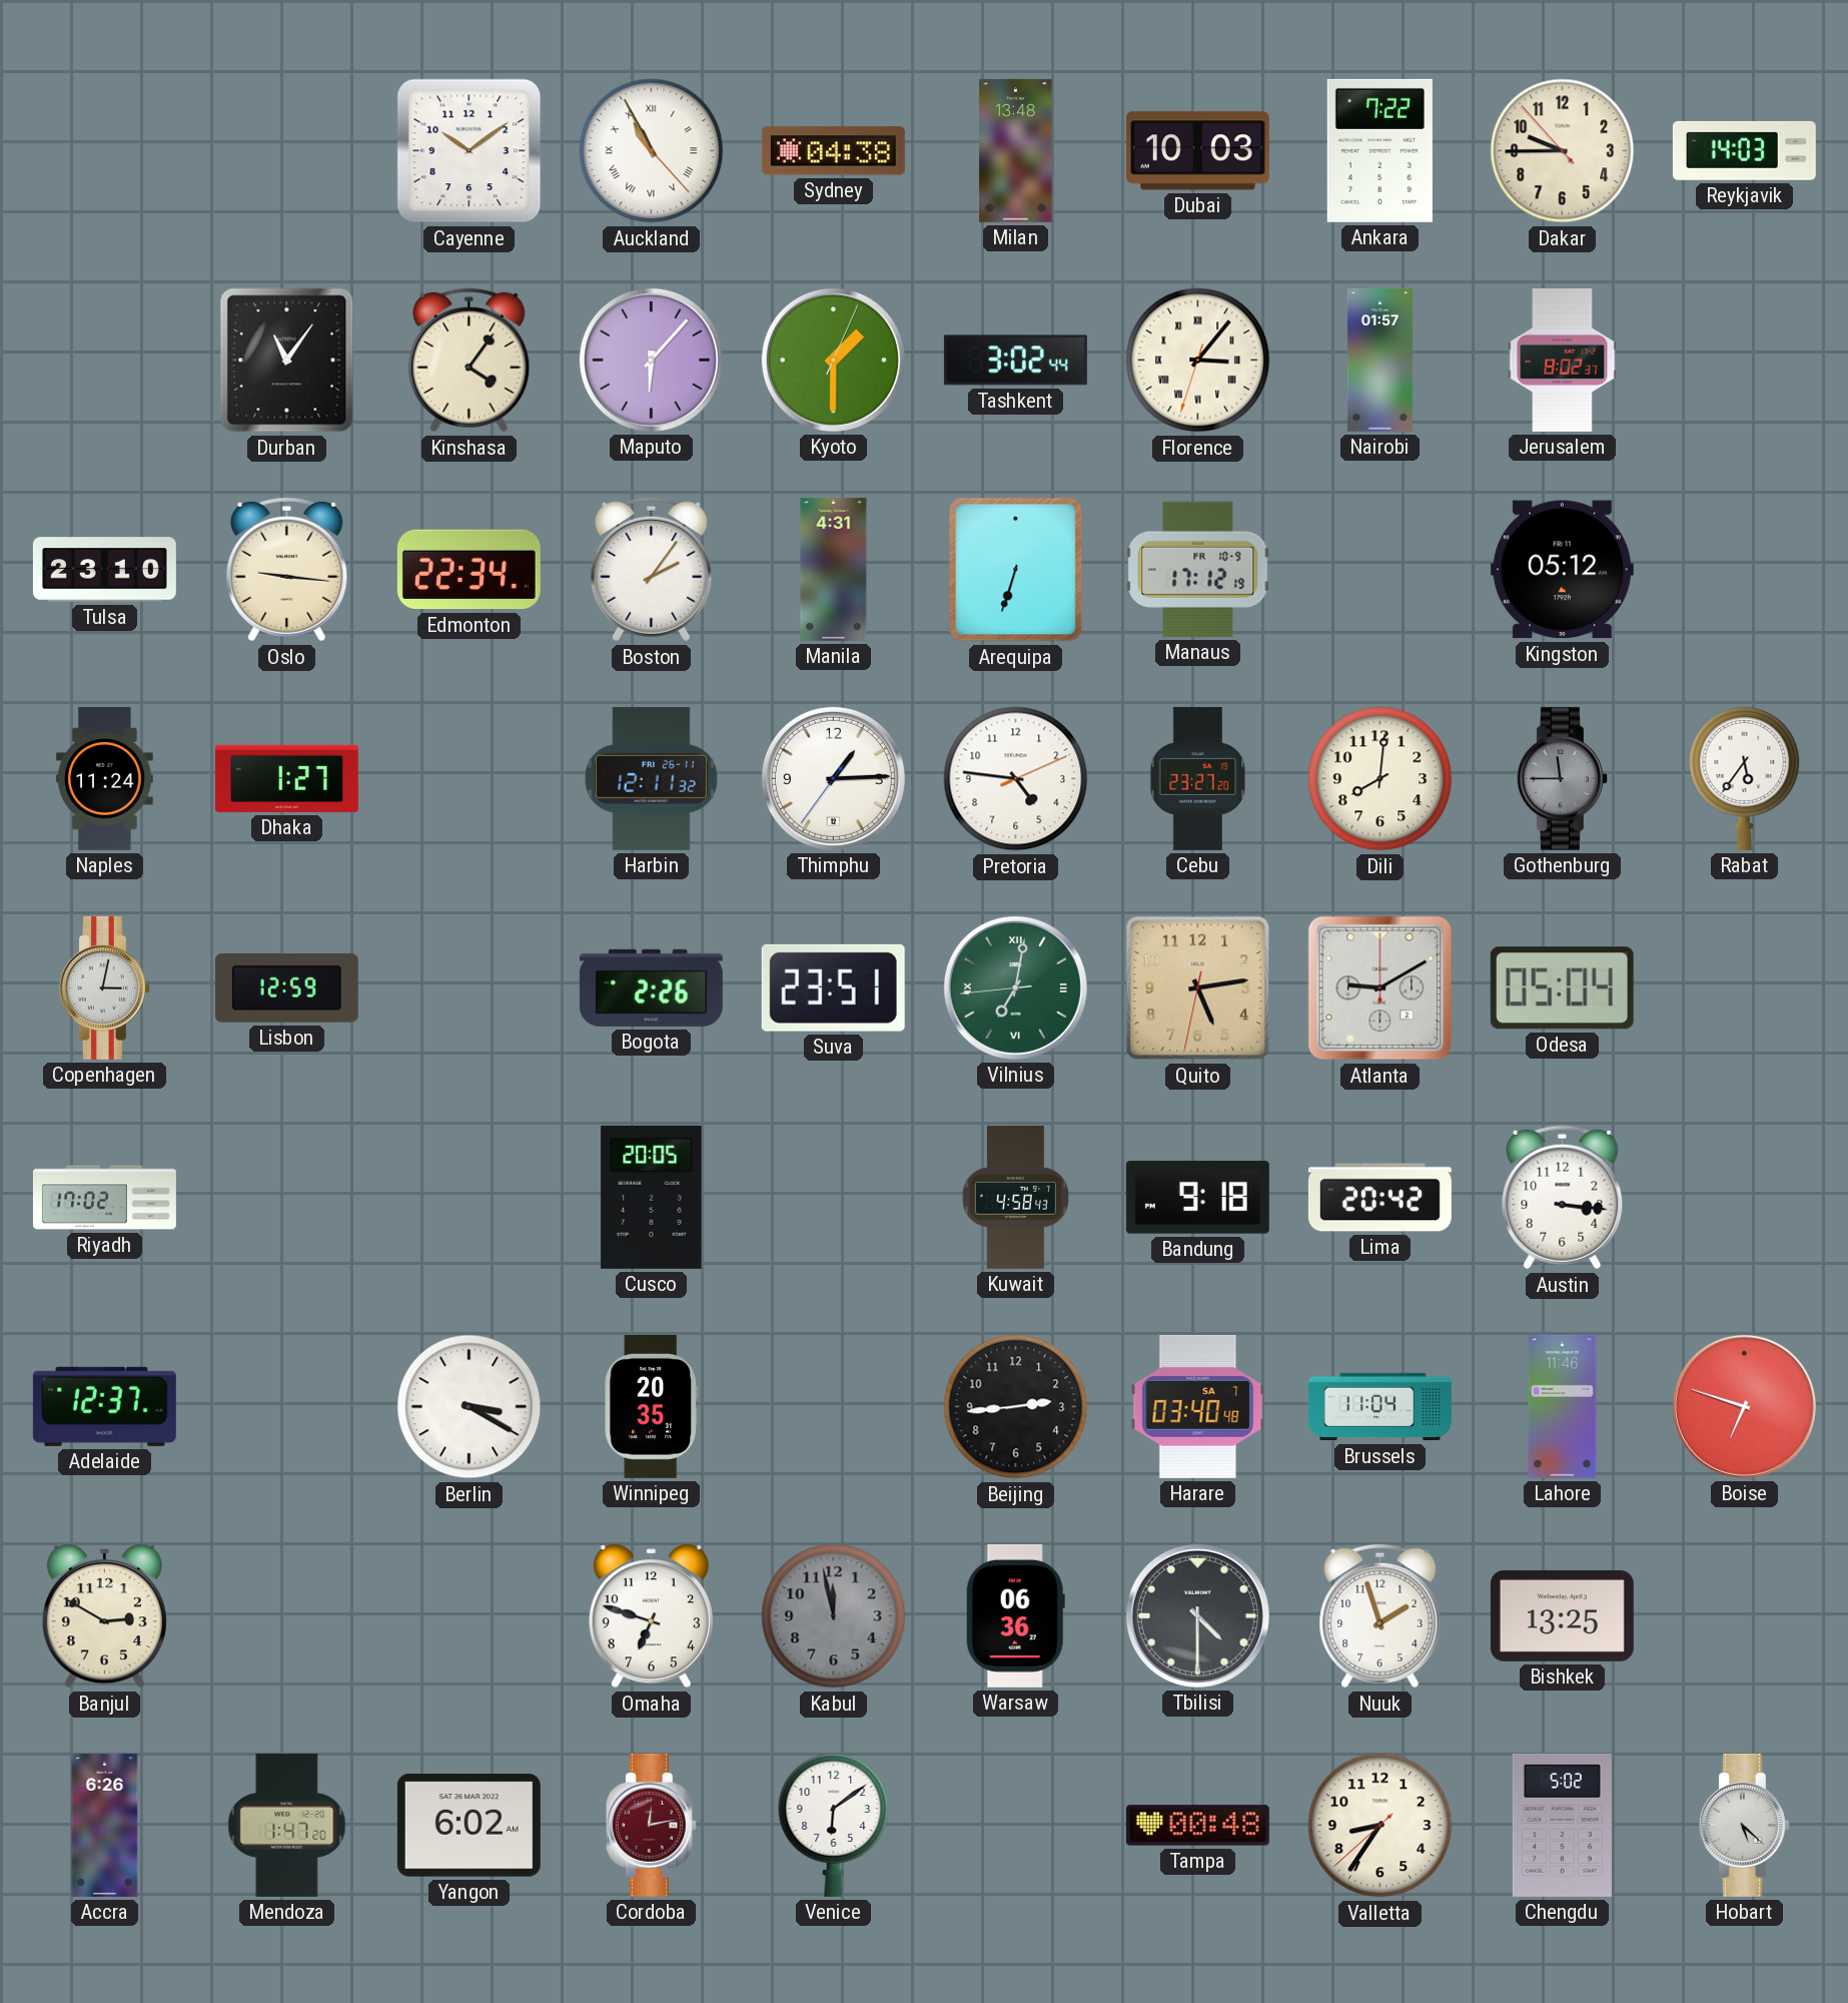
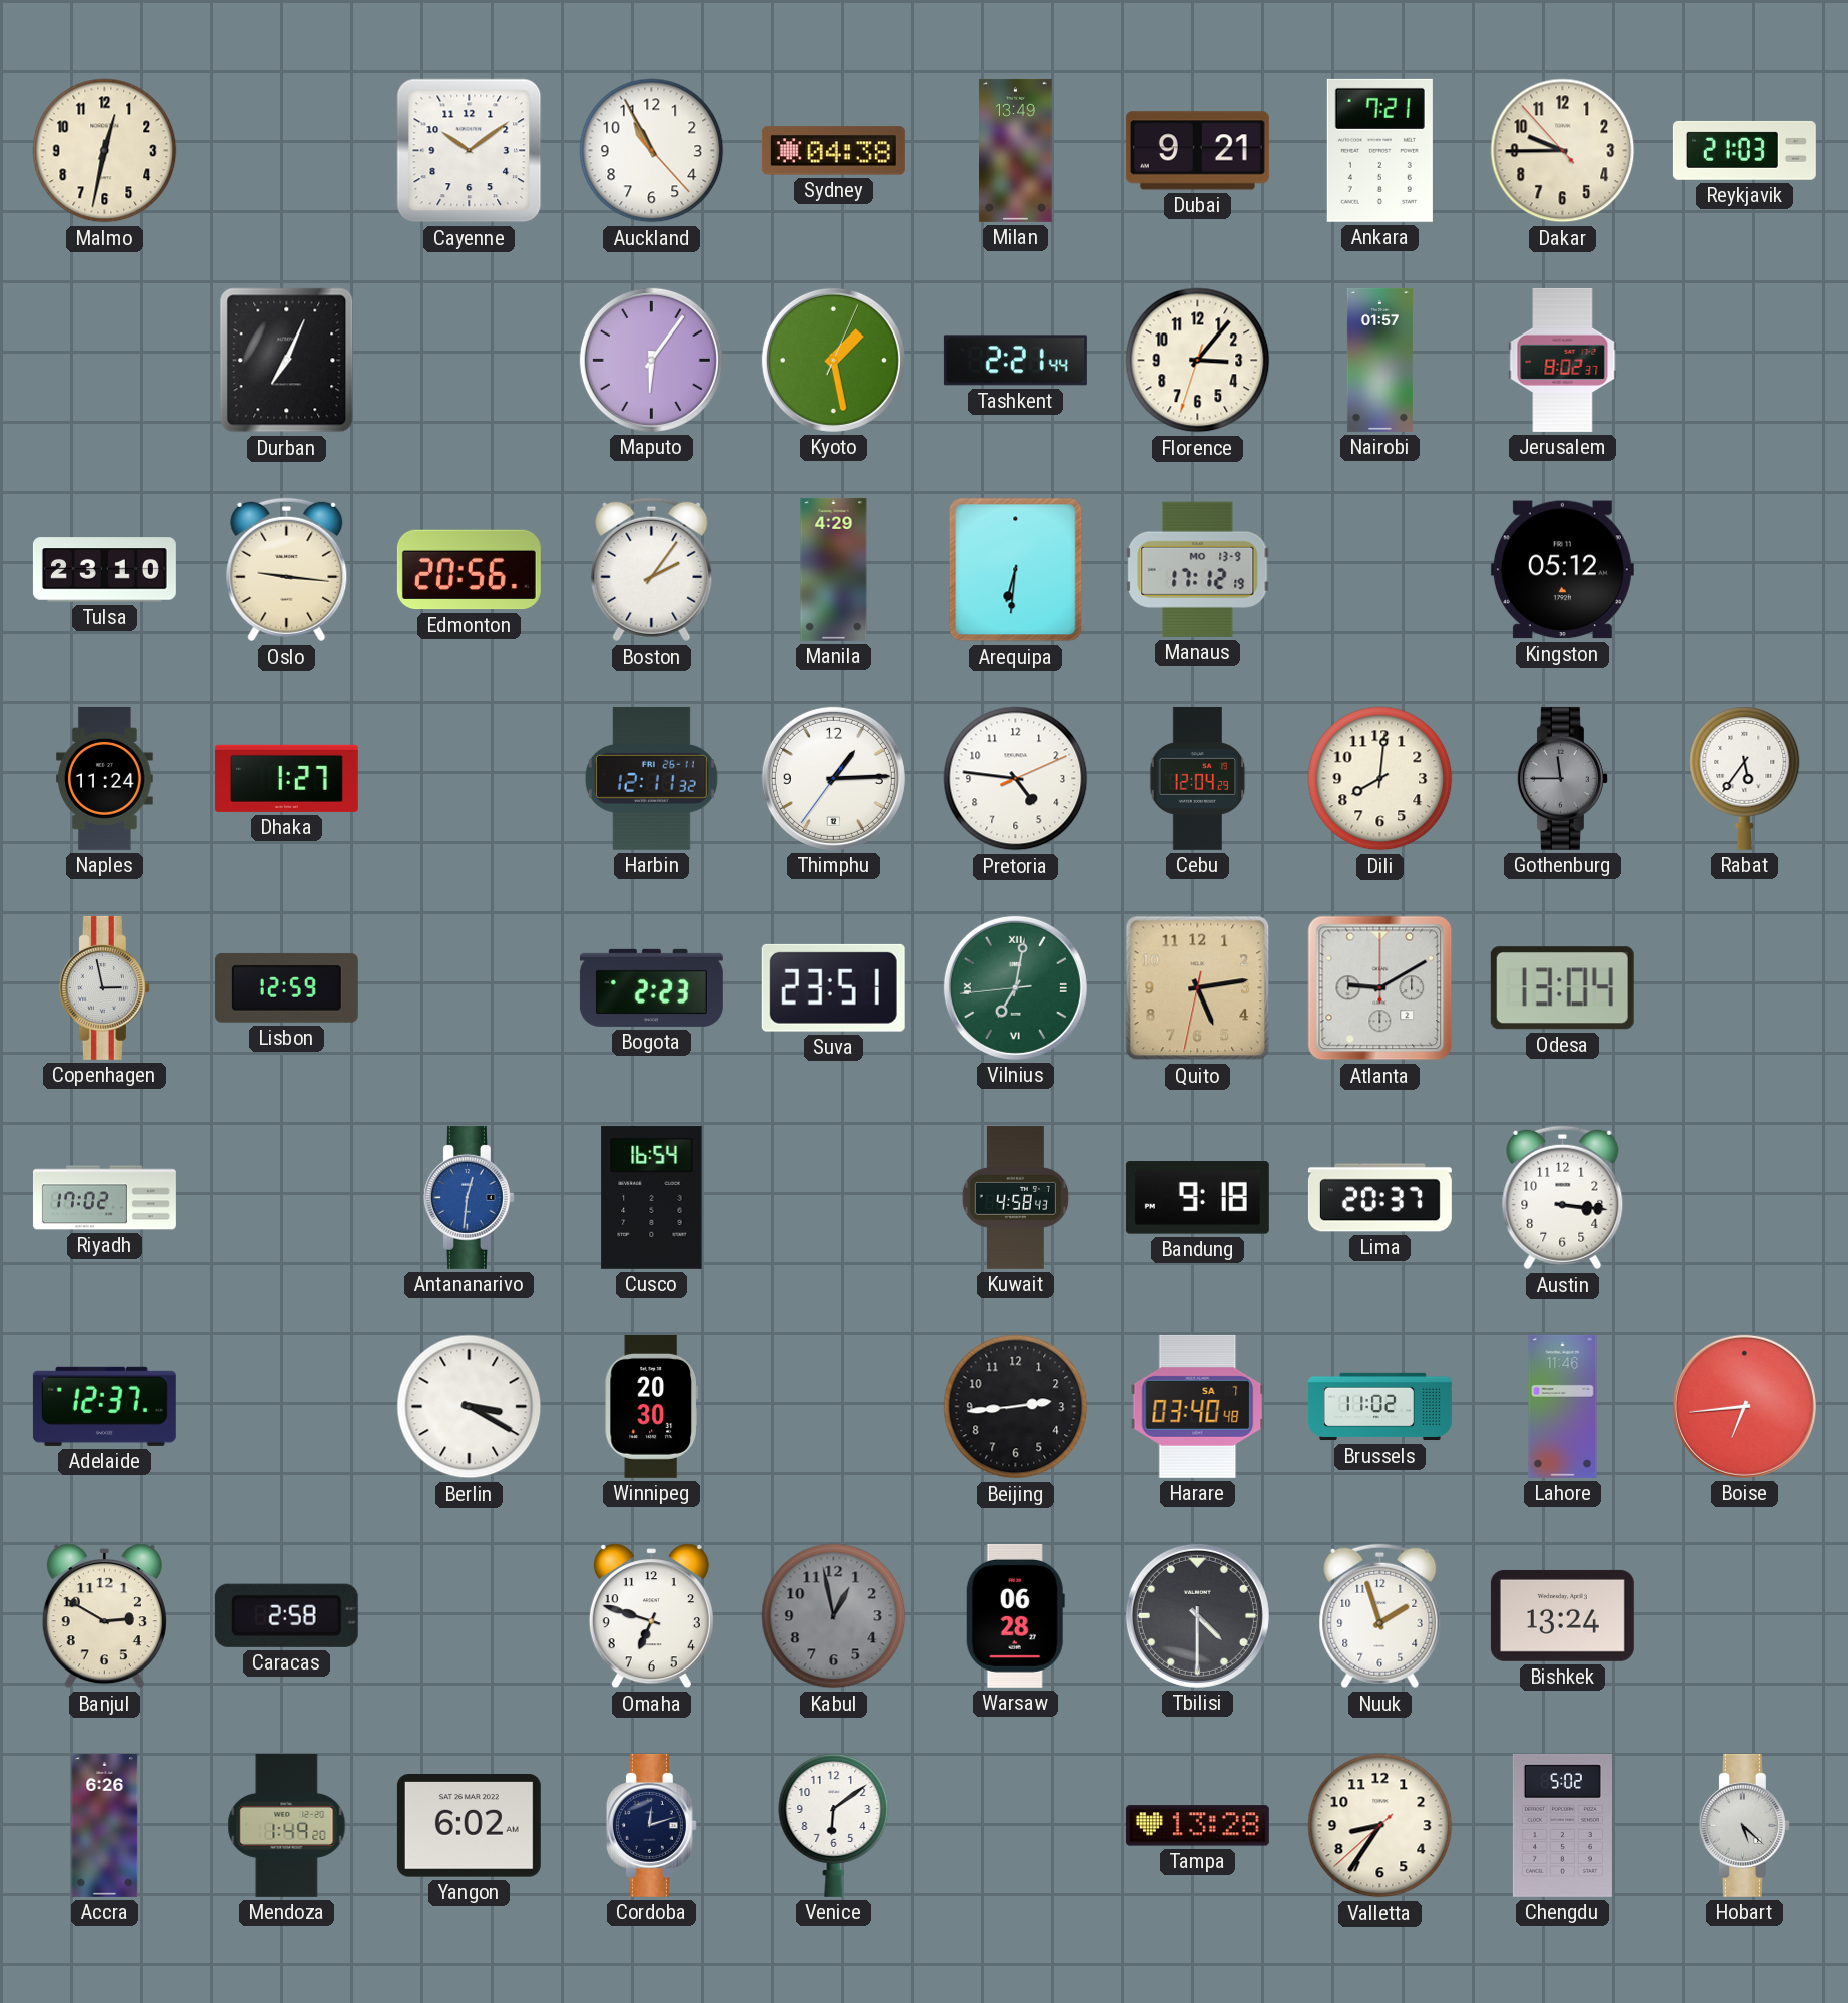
Malmo: none -> 12:32
Auckland numerals: Roman -> Arabic
Milan: 13:48 -> 13:49
Dubai: 10:03 -> 9:21
Ankara: 7:22 -> 7:21
Reykjavik: 14:03 -> 21:03
Durban: 11:06 -> 7:04
Kinshasa: 4:06 -> none
Maputo: 6:07 -> 6:06
Kyoto: 1:30 -> 1:28
Tashkent: 3:02 -> 2:21
Florence numerals: Roman -> Arabic
Edmonton: 22:34 -> 20:56
Manila: 4:31 -> 4:29
Arequipa: 6:33 -> 6:31
Manaus date: FR 10-9 -> MO 13-9
Cebu: 23:27 -> 12:04
Copenhagen: 3:02 -> 2:58
Bogota: 2:26 -> 2:23
Odesa: 05:04 -> 13:04
Antananarivo: none -> 12:31
Cusco: 20:05 -> 16:54
Lima: 20:42 -> 20:37
Winnipeg: 20:35 -> 20:30
Brussels: 11:04 -> 11:02
Boise: 6:48 -> 6:44
Caracas: none -> 2:58
Kabul: 11:58 -> 12:58
Warsaw: 06:36 -> 06:28
Bishkek: 13:25 -> 13:24
Mendoza: 1:47 -> 1:49
Cordoba: 12:13 -> 12:12
Cordoba dial: burgundy -> navy
Tampa: 00:48 -> 13:28
